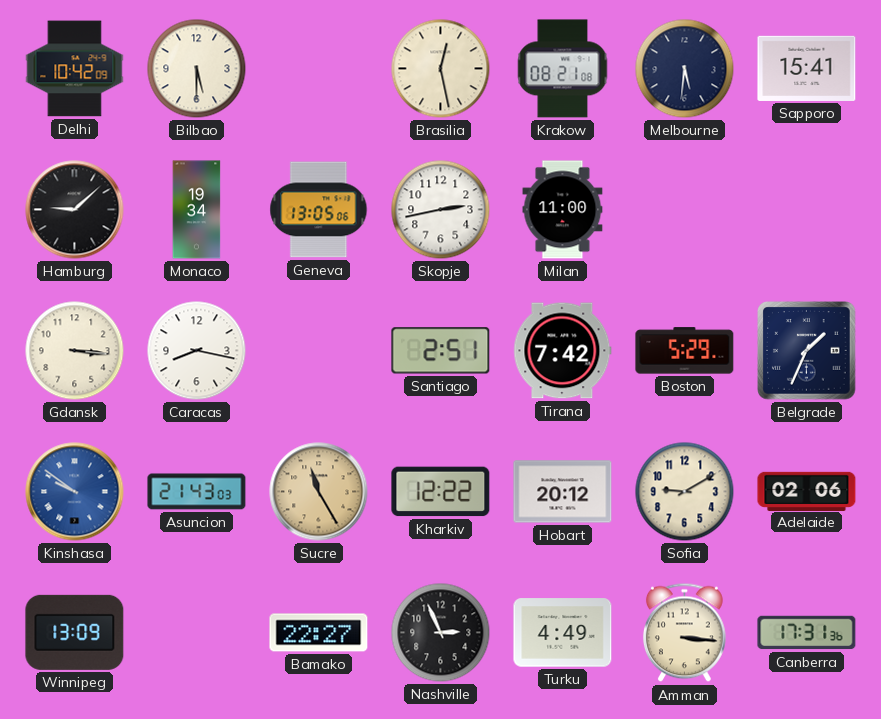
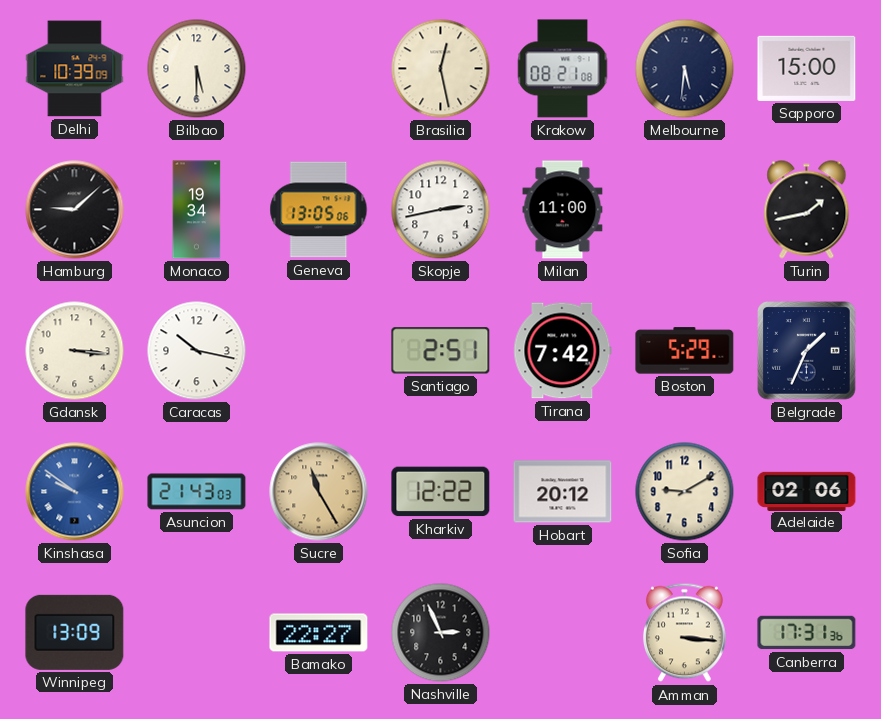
Delhi: 10:42 -> 10:39
Sapporo: 15:41 -> 15:00
Turin: none -> 1:43
Caracas: 8:17 -> 10:17
Turku: 4:49 -> none
